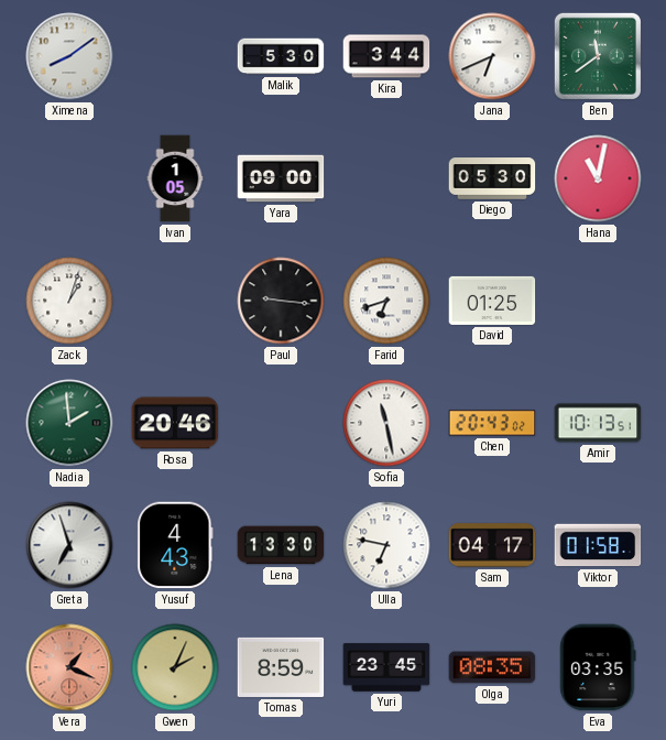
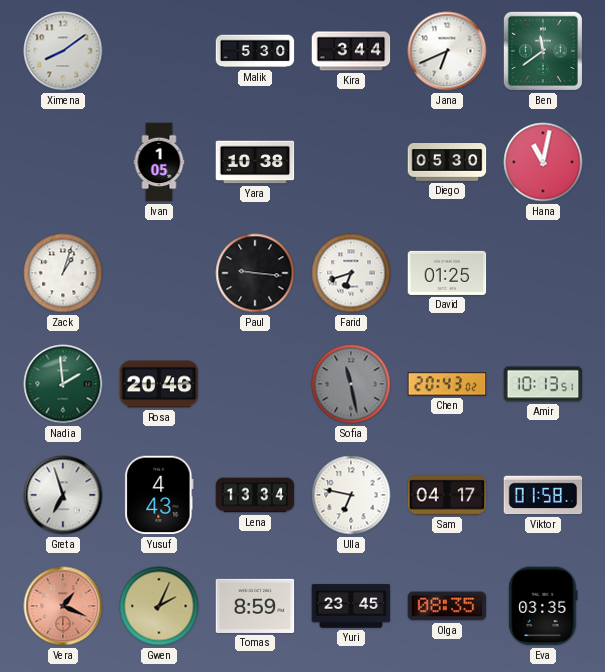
Yara: 09:00 -> 10:38
Sofia dial: white -> grey
Lena: 13:30 -> 13:34
